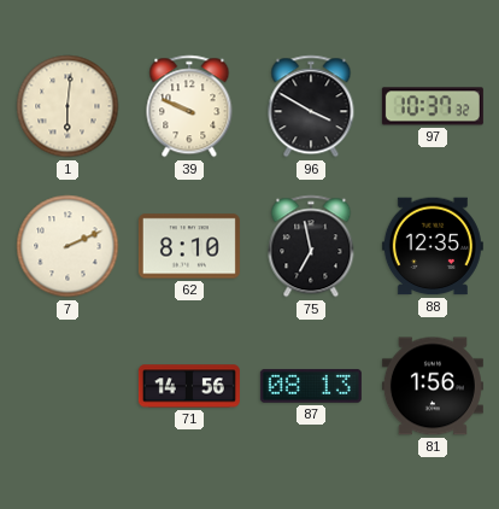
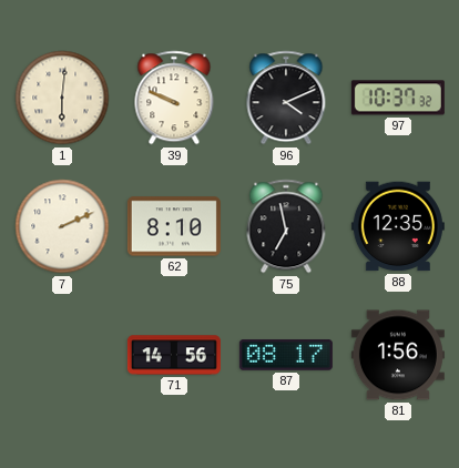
96: 3:50 -> 4:11
87: 08:13 -> 08:17
